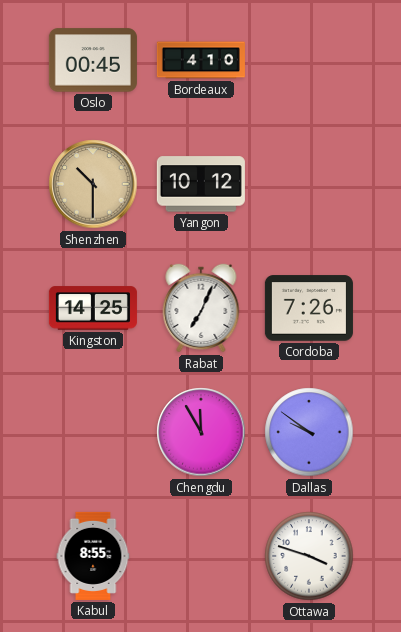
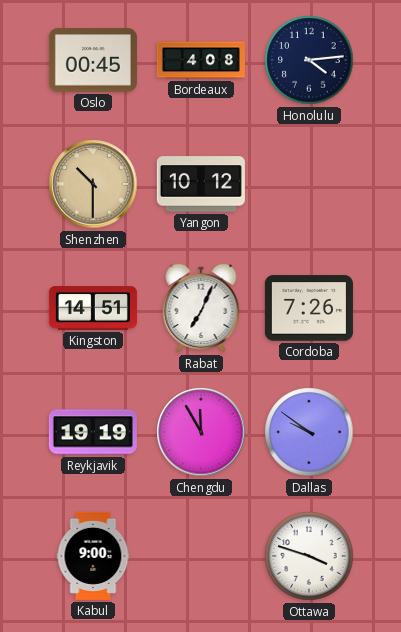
Bordeaux: 4:10 -> 4:08
Honolulu: none -> 4:14
Kingston: 14:25 -> 14:51
Reykjavik: none -> 19:19
Kabul: 8:55 -> 9:00
